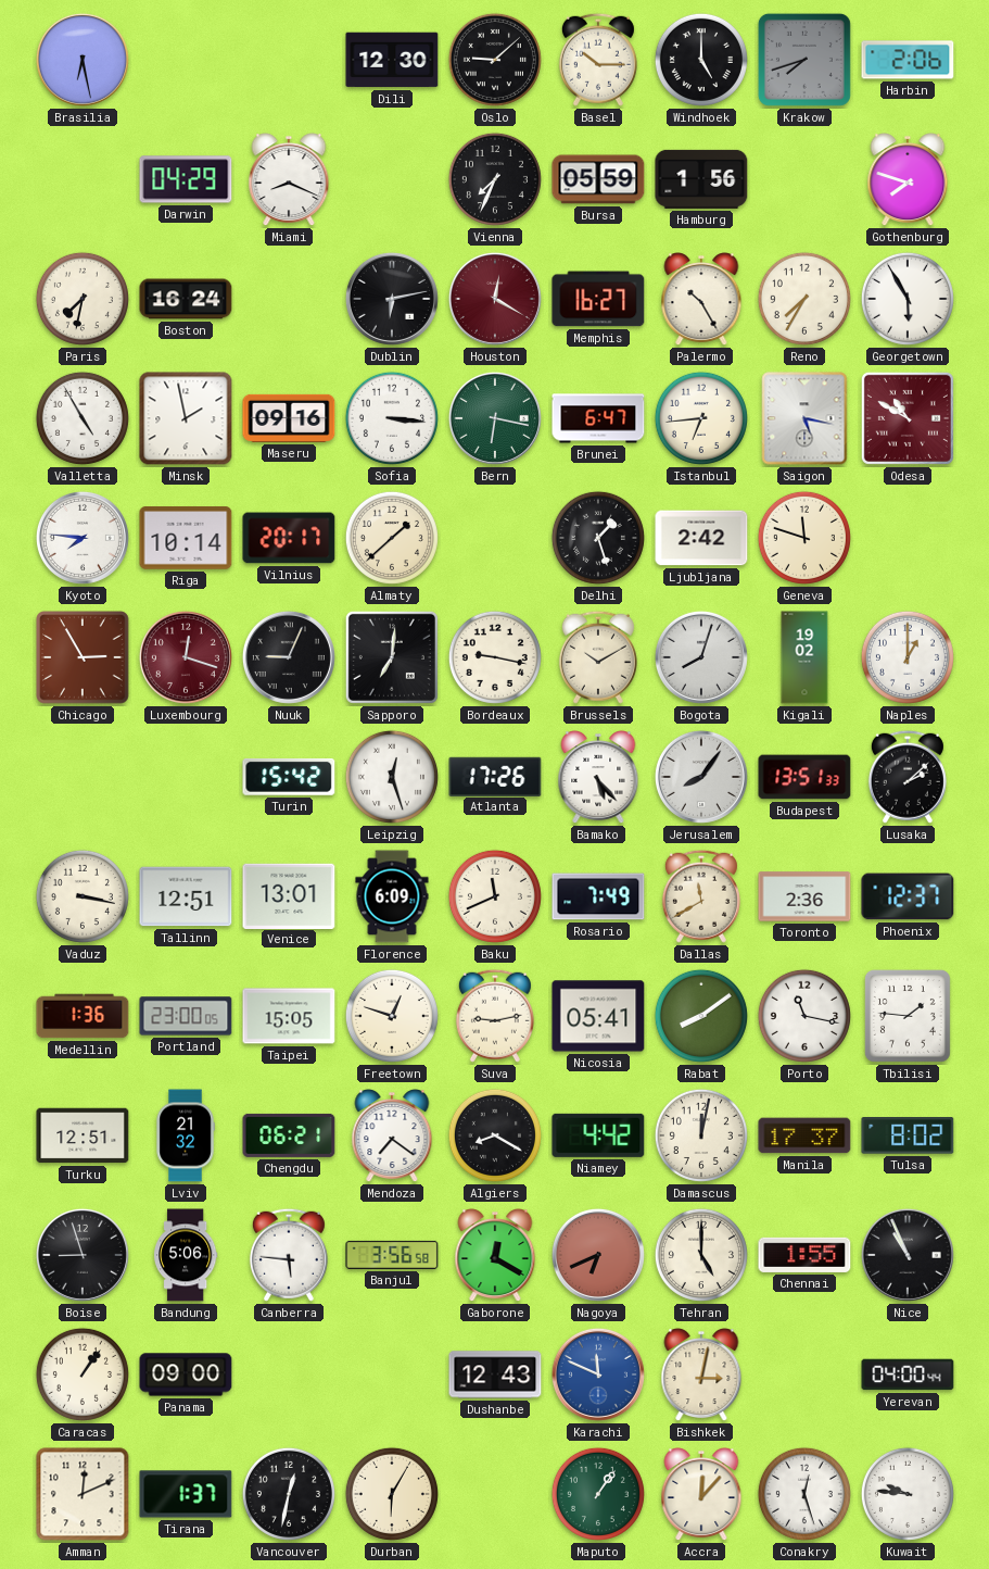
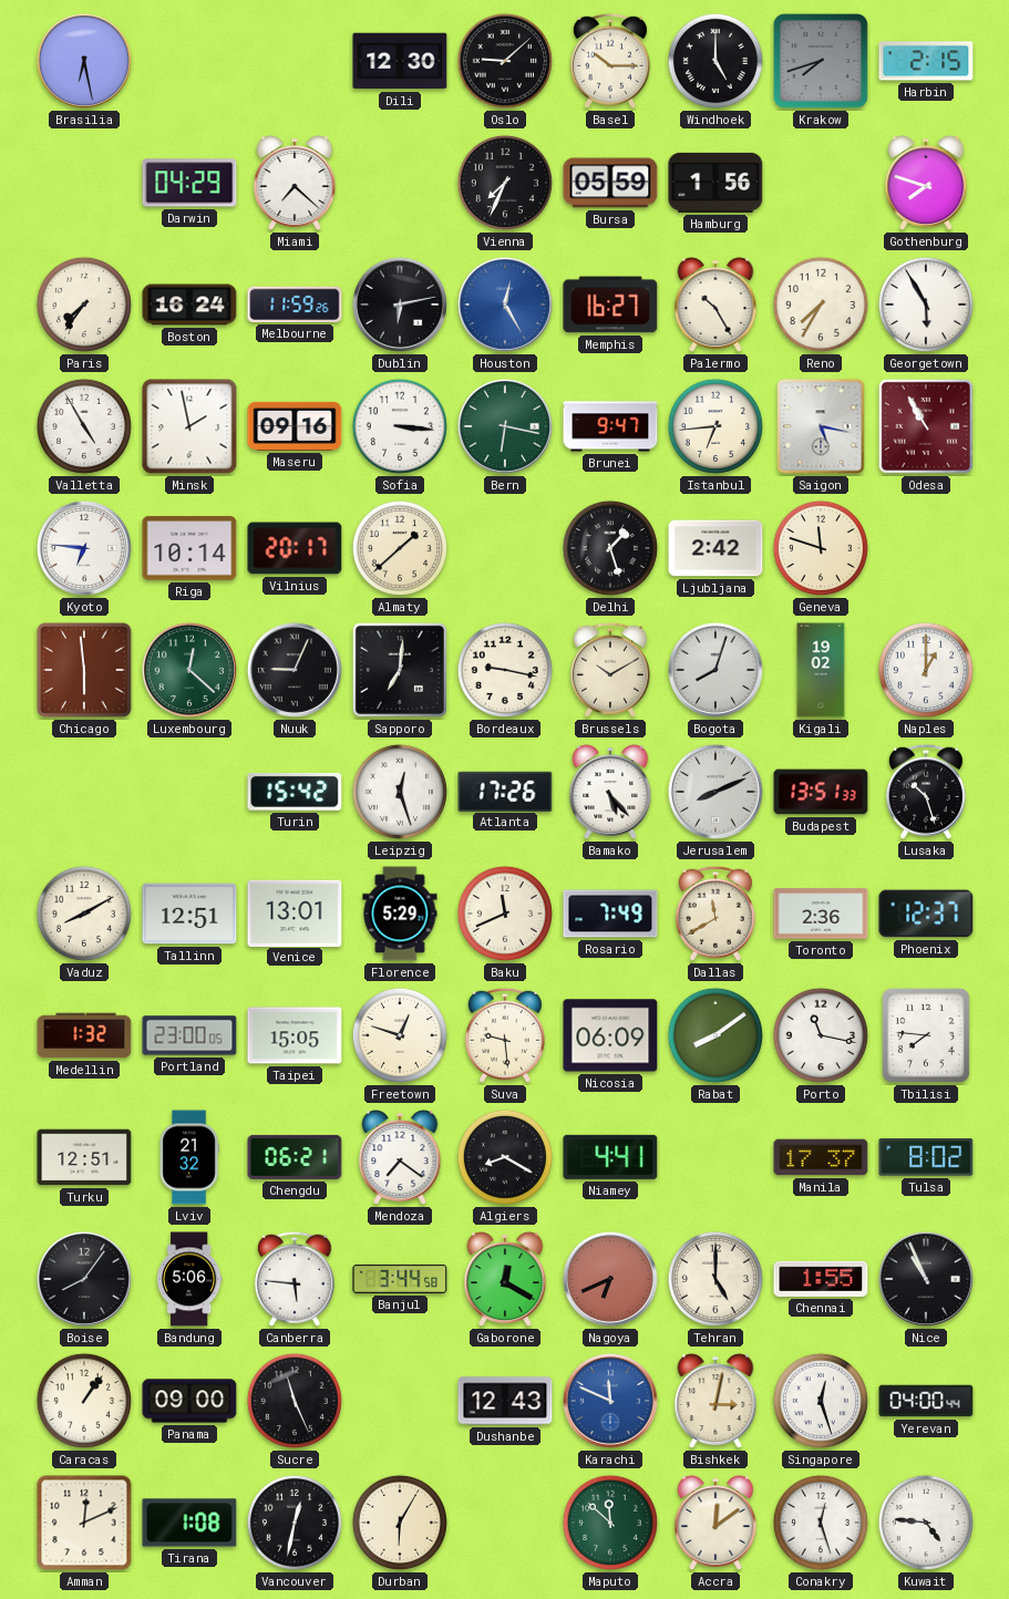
Harbin: 2:06 -> 2:15
Miami: 8:19 -> 7:22
Paris: 7:32 -> 7:36
Melbourne: none -> 11:59
Houston: 12:20 -> 12:25
Houston dial: burgundy -> blue
Brunei: 6:47 -> 9:47
Odesa: 10:50 -> 10:55
Kyoto: 7:46 -> 6:46
Chicago: 2:55 -> 5:59
Luxembourg: 12:18 -> 12:22
Luxembourg dial: burgundy -> green
Jerusalem: 8:06 -> 8:11
Lusaka: 2:08 -> 10:27
Vaduz: 3:17 -> 8:10
Florence: 6:09 -> 5:29
Medellin: 1:36 -> 1:32
Suva: 9:13 -> 9:29
Nicosia: 05:41 -> 06:09
Tbilisi: 1:46 -> 7:46
Niamey: 4:42 -> 4:41
Damascus: 12:02 -> none
Boise: 8:57 -> 8:06
Banjul: 3:56 -> 3:44
Sucre: none -> 11:26
Singapore: none -> 12:27
Tirana: 1:37 -> 1:08
Maputo: 1:06 -> 11:52
Accra: 12:07 -> 12:09
Kuwait: 9:46 -> 4:46
